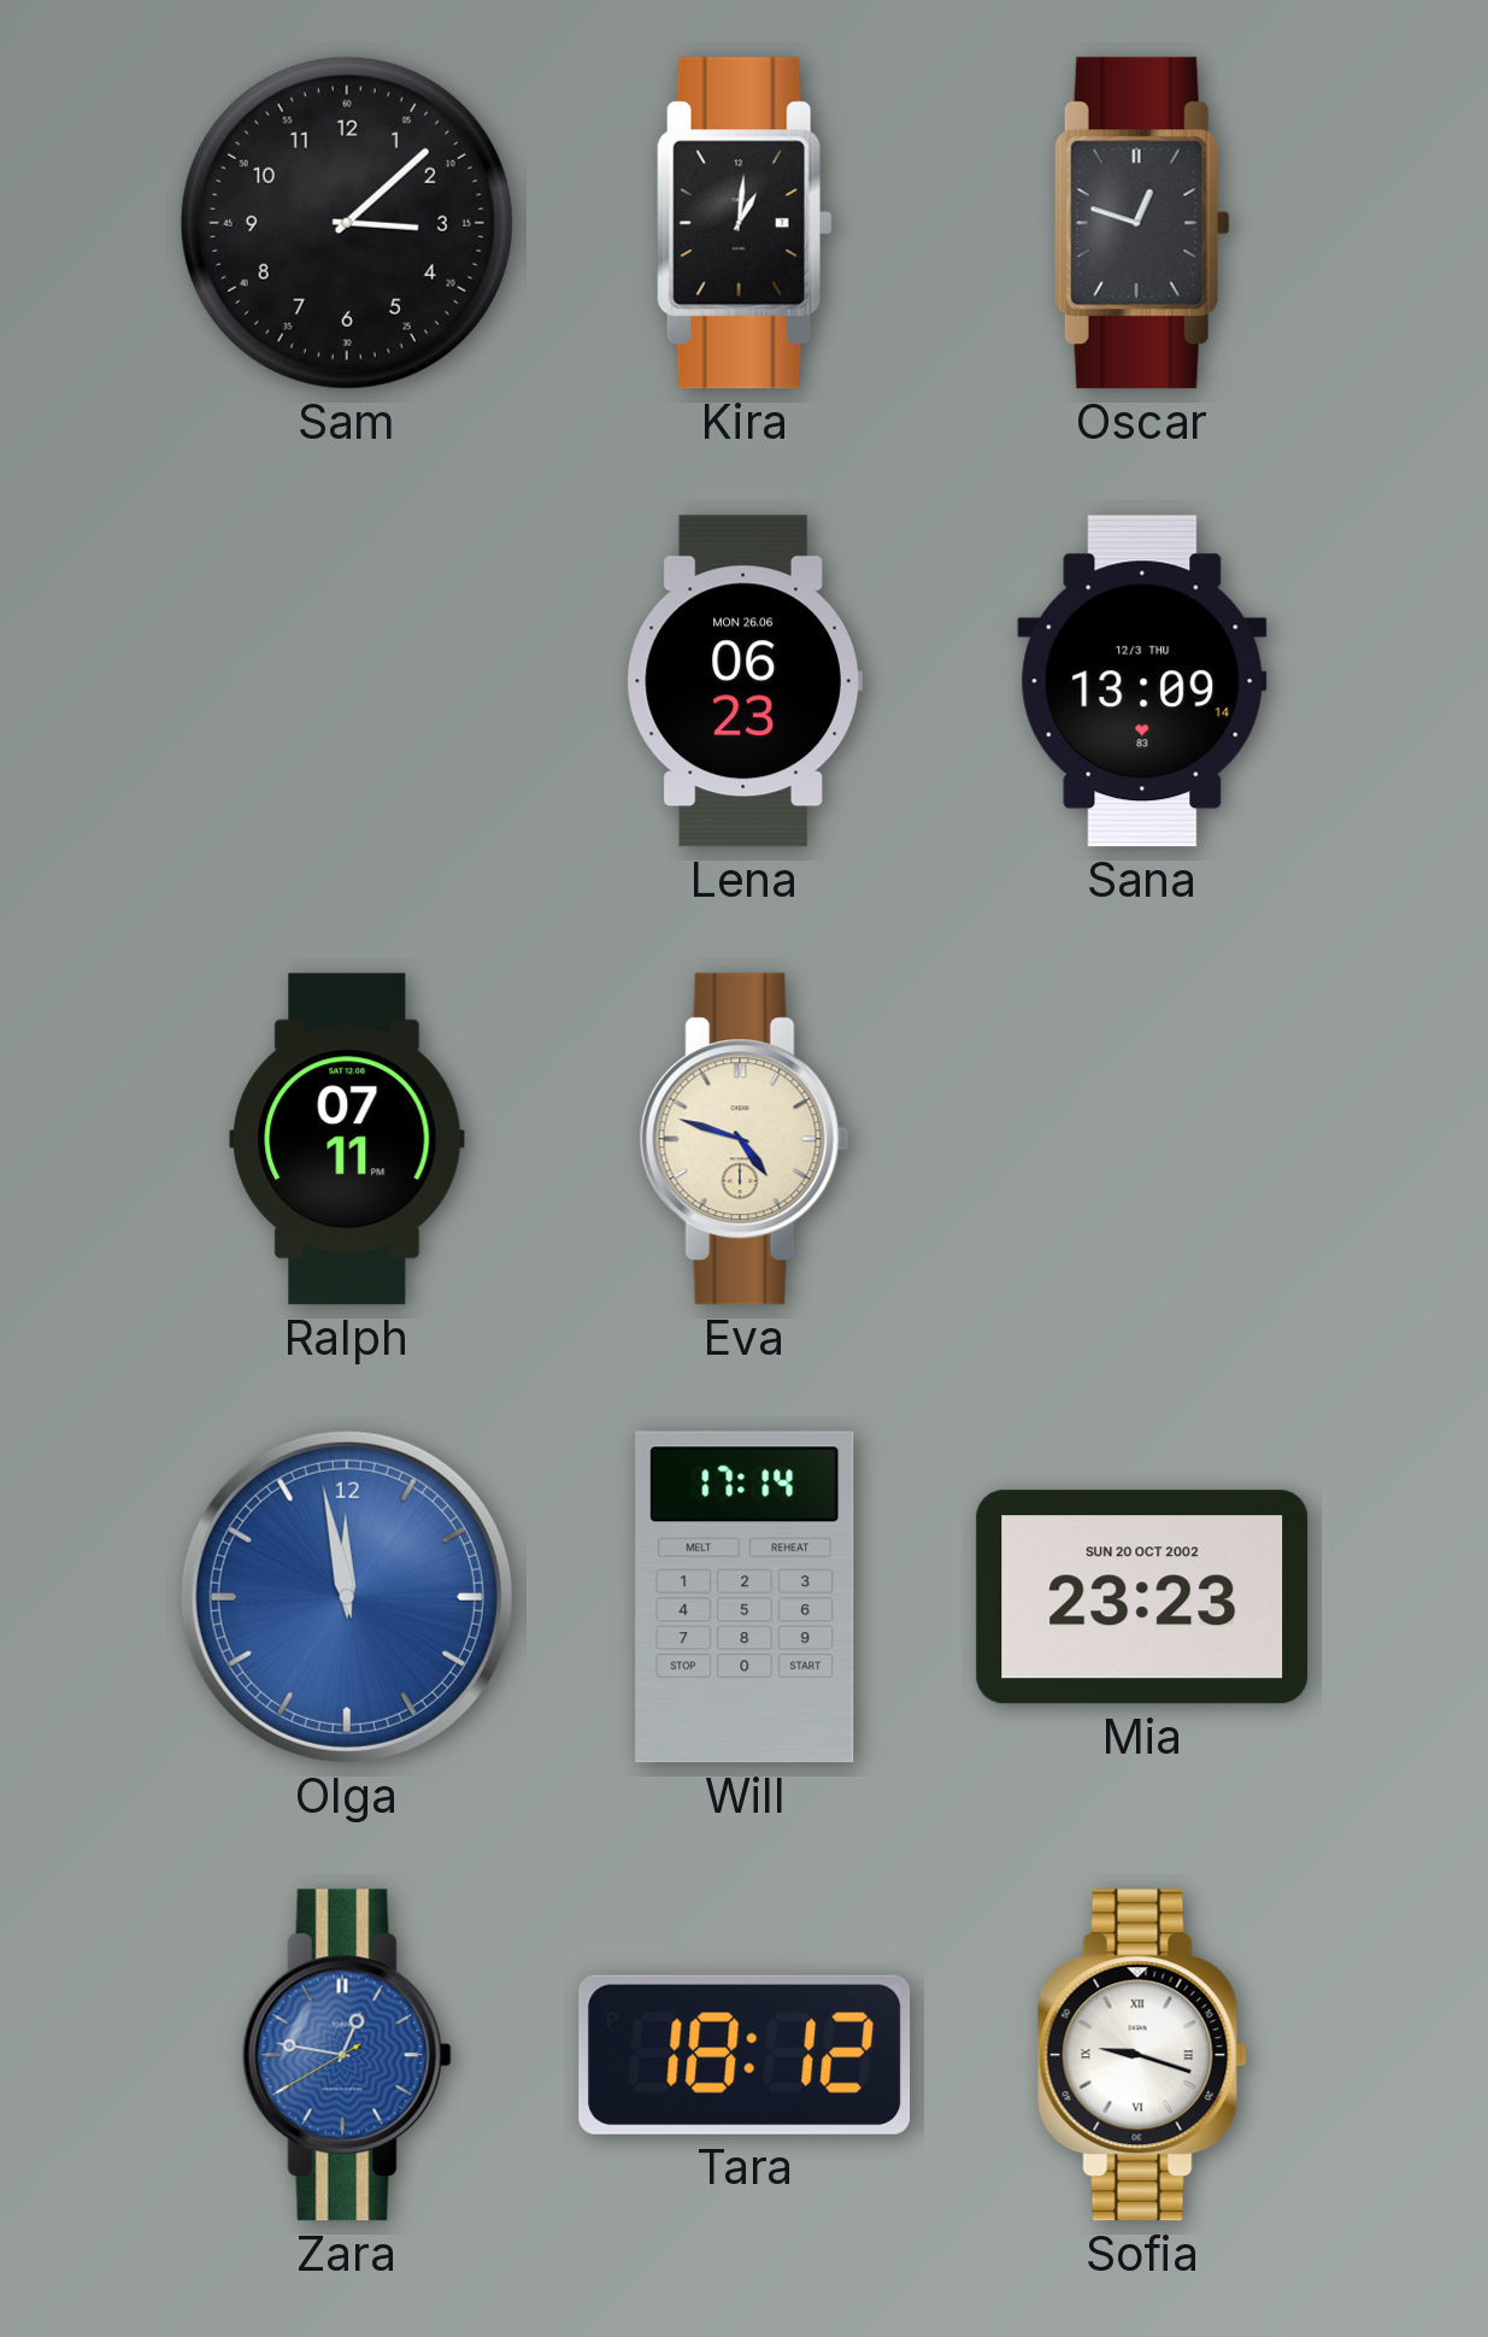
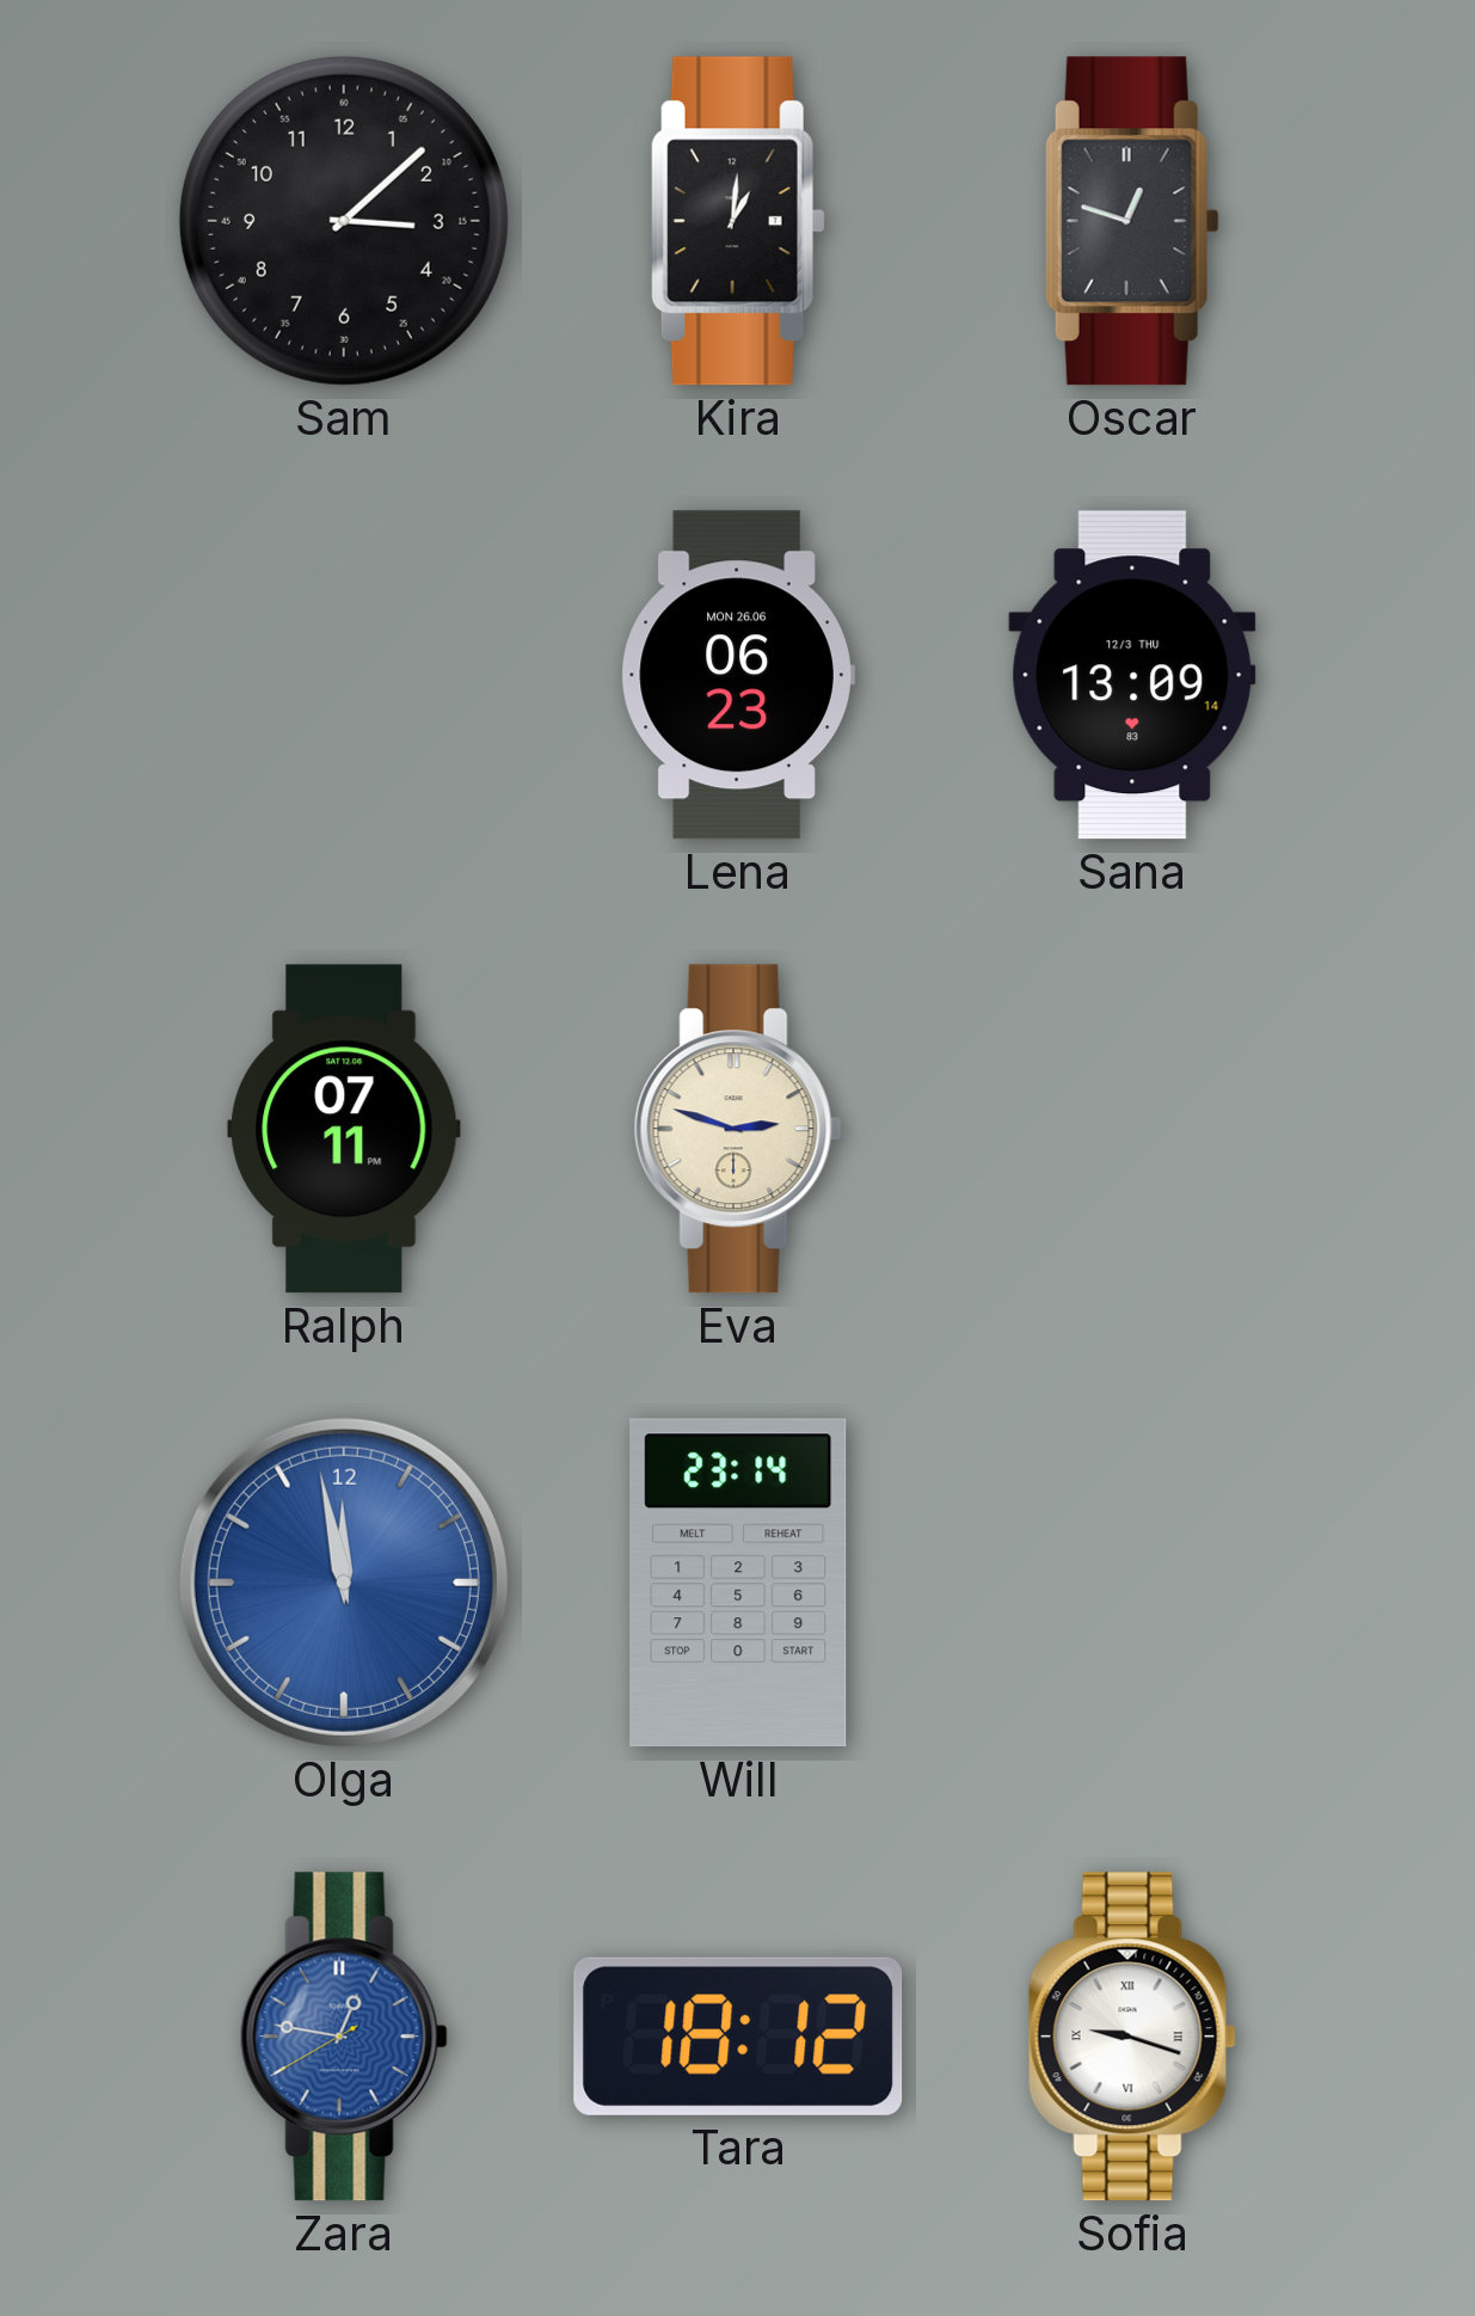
Eva: 4:48 -> 2:48
Will: 17:14 -> 23:14
Mia: 23:23 -> none
